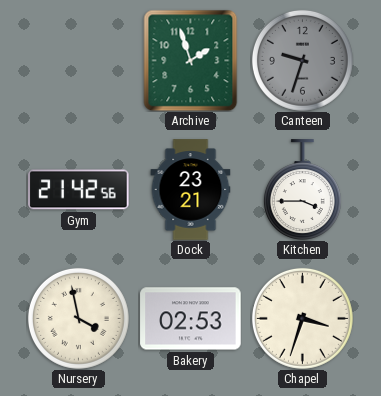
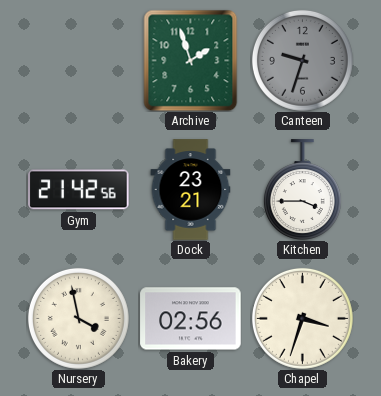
Bakery: 02:53 -> 02:56
